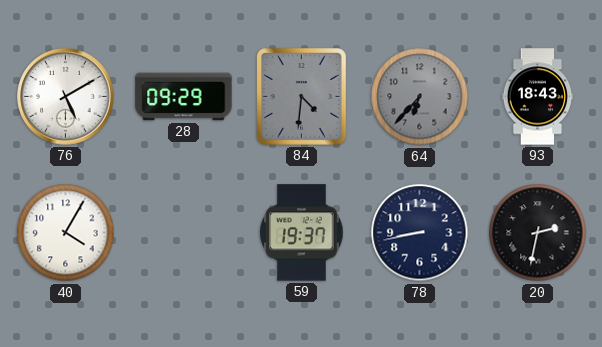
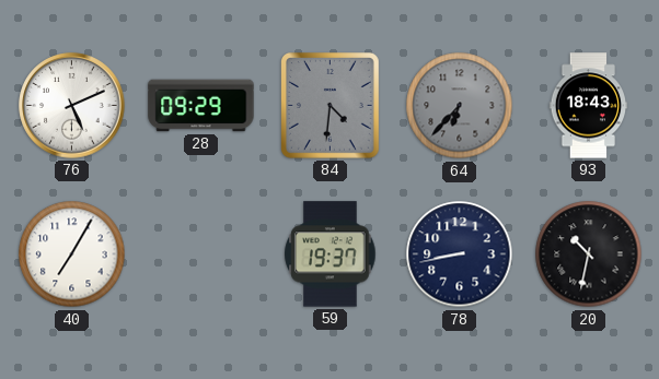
76: 5:10 -> 5:11
40: 4:05 -> 7:05
20: 2:32 -> 10:32
